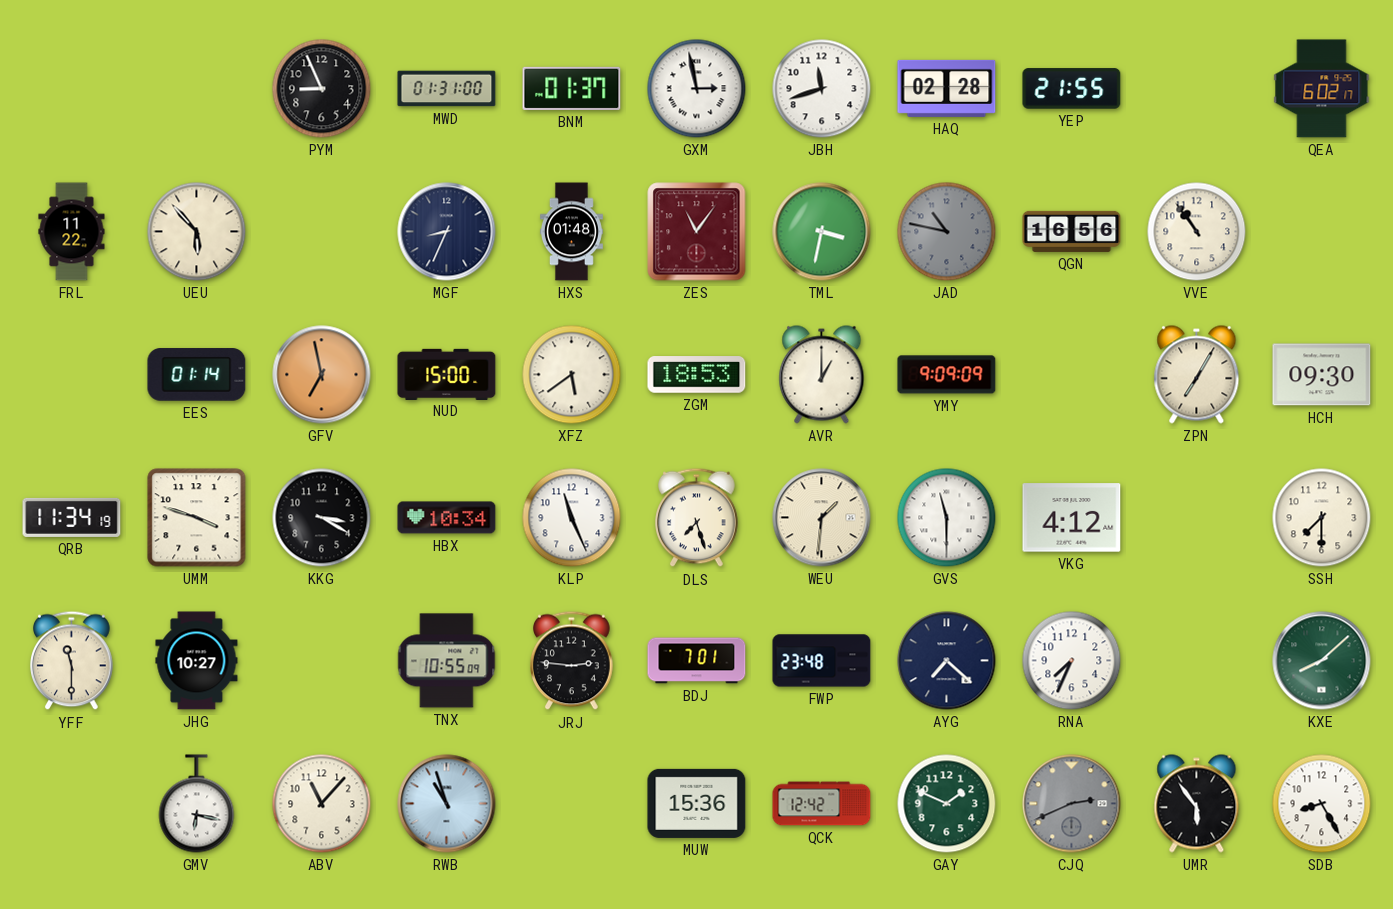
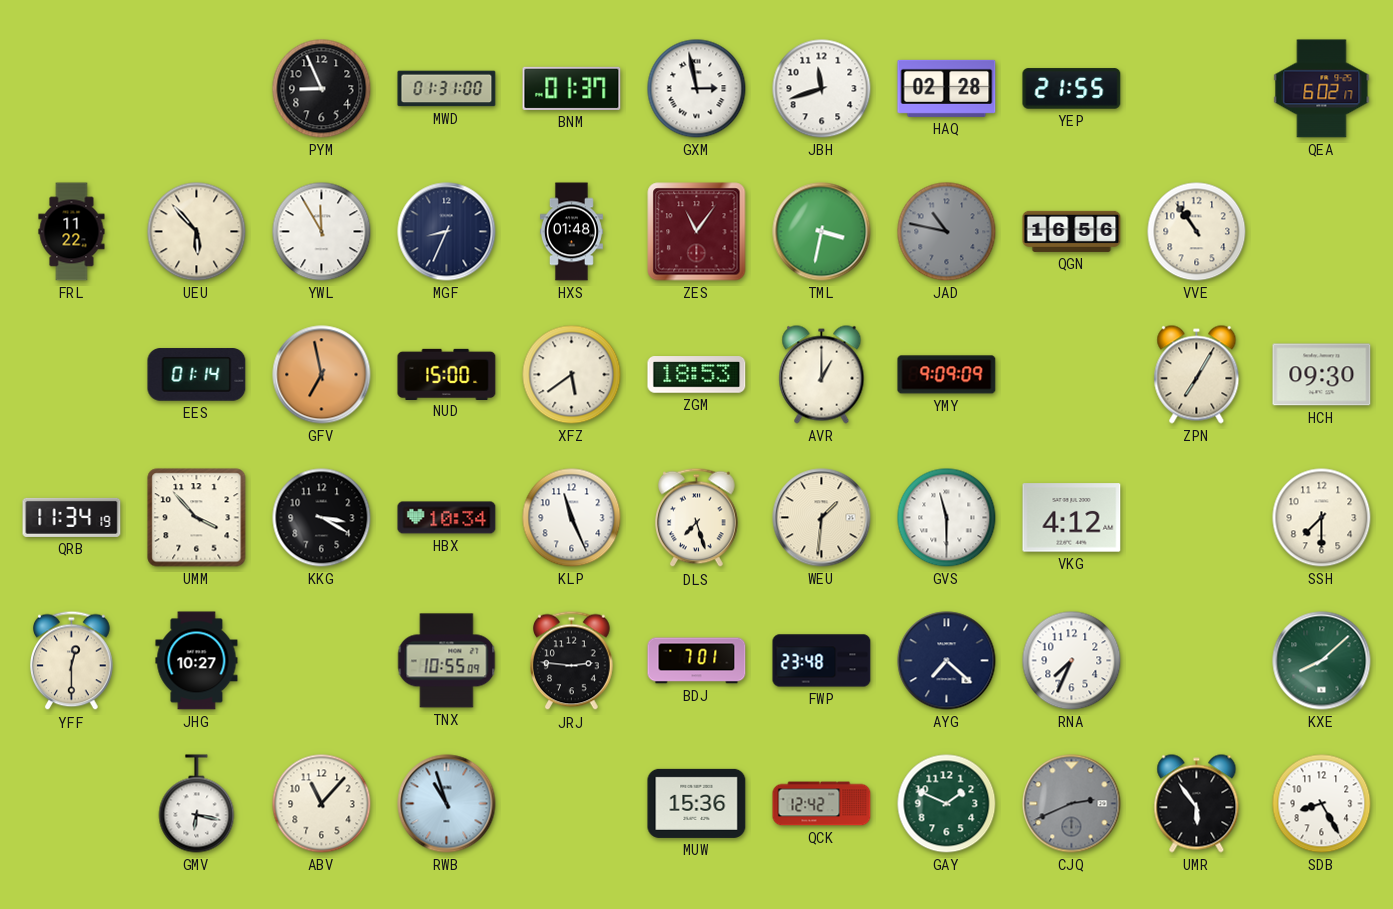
YWL: none -> 11:55
UMM: 3:48 -> 3:53
YFF: 11:30 -> 12:30
